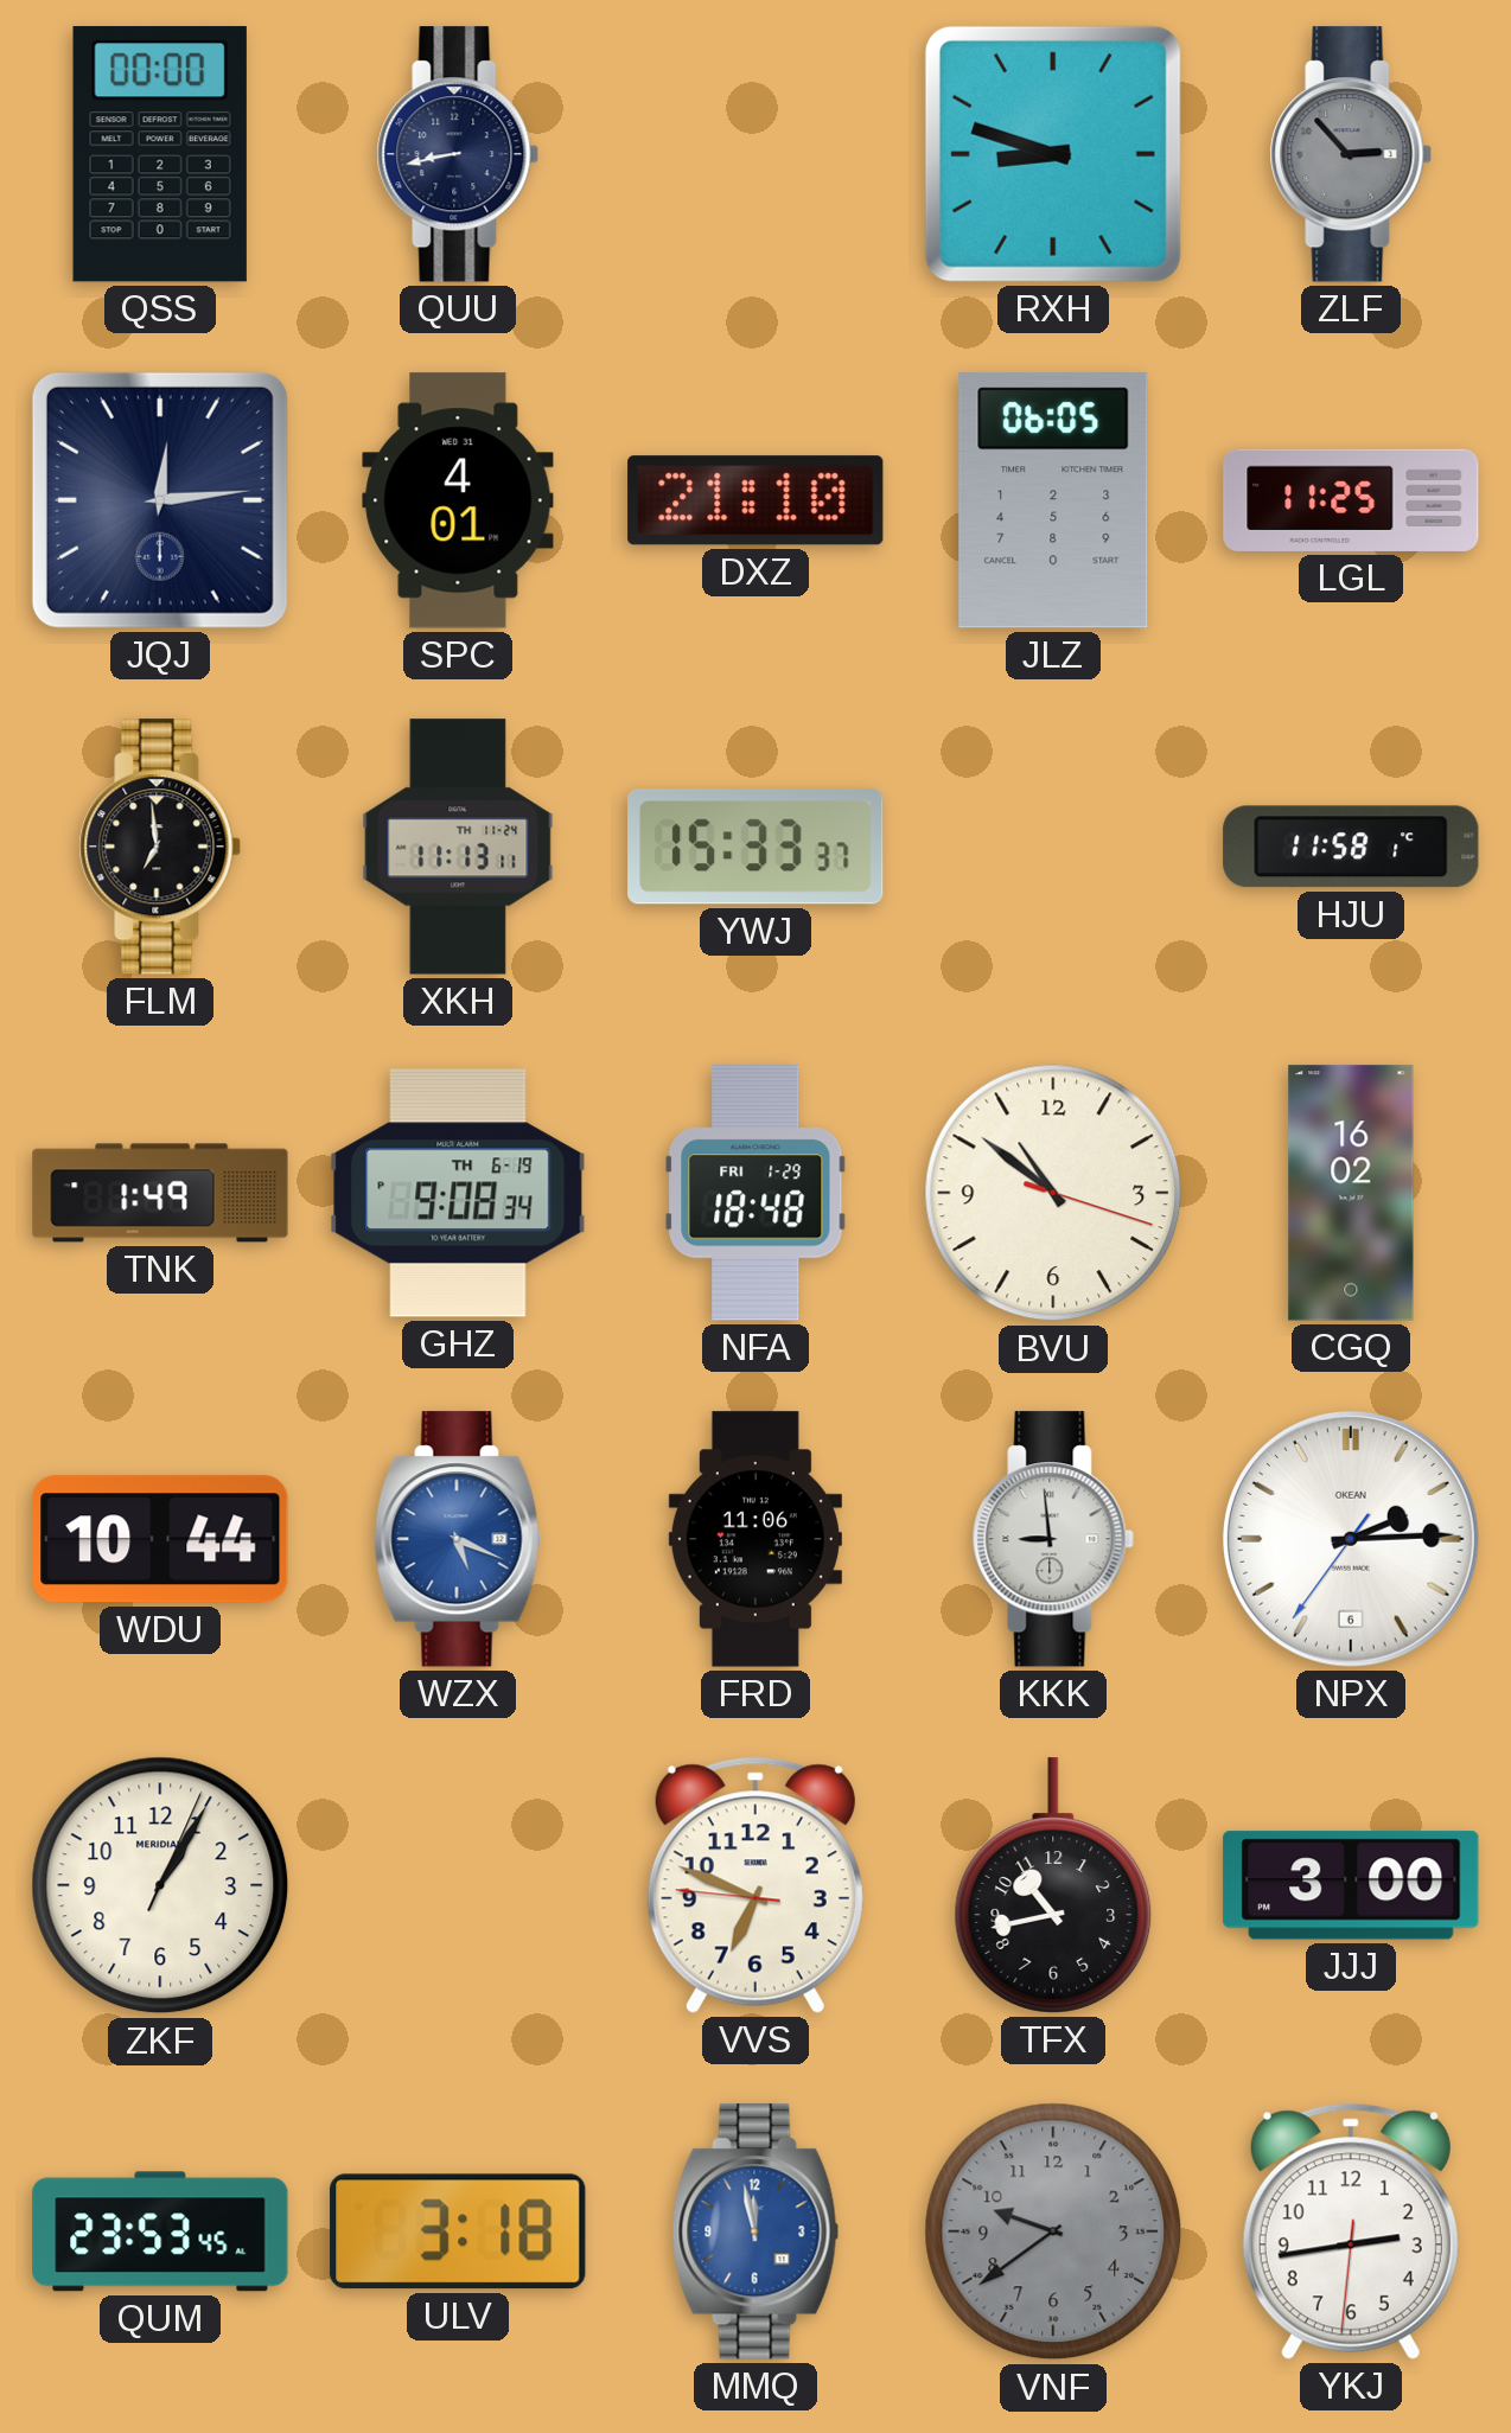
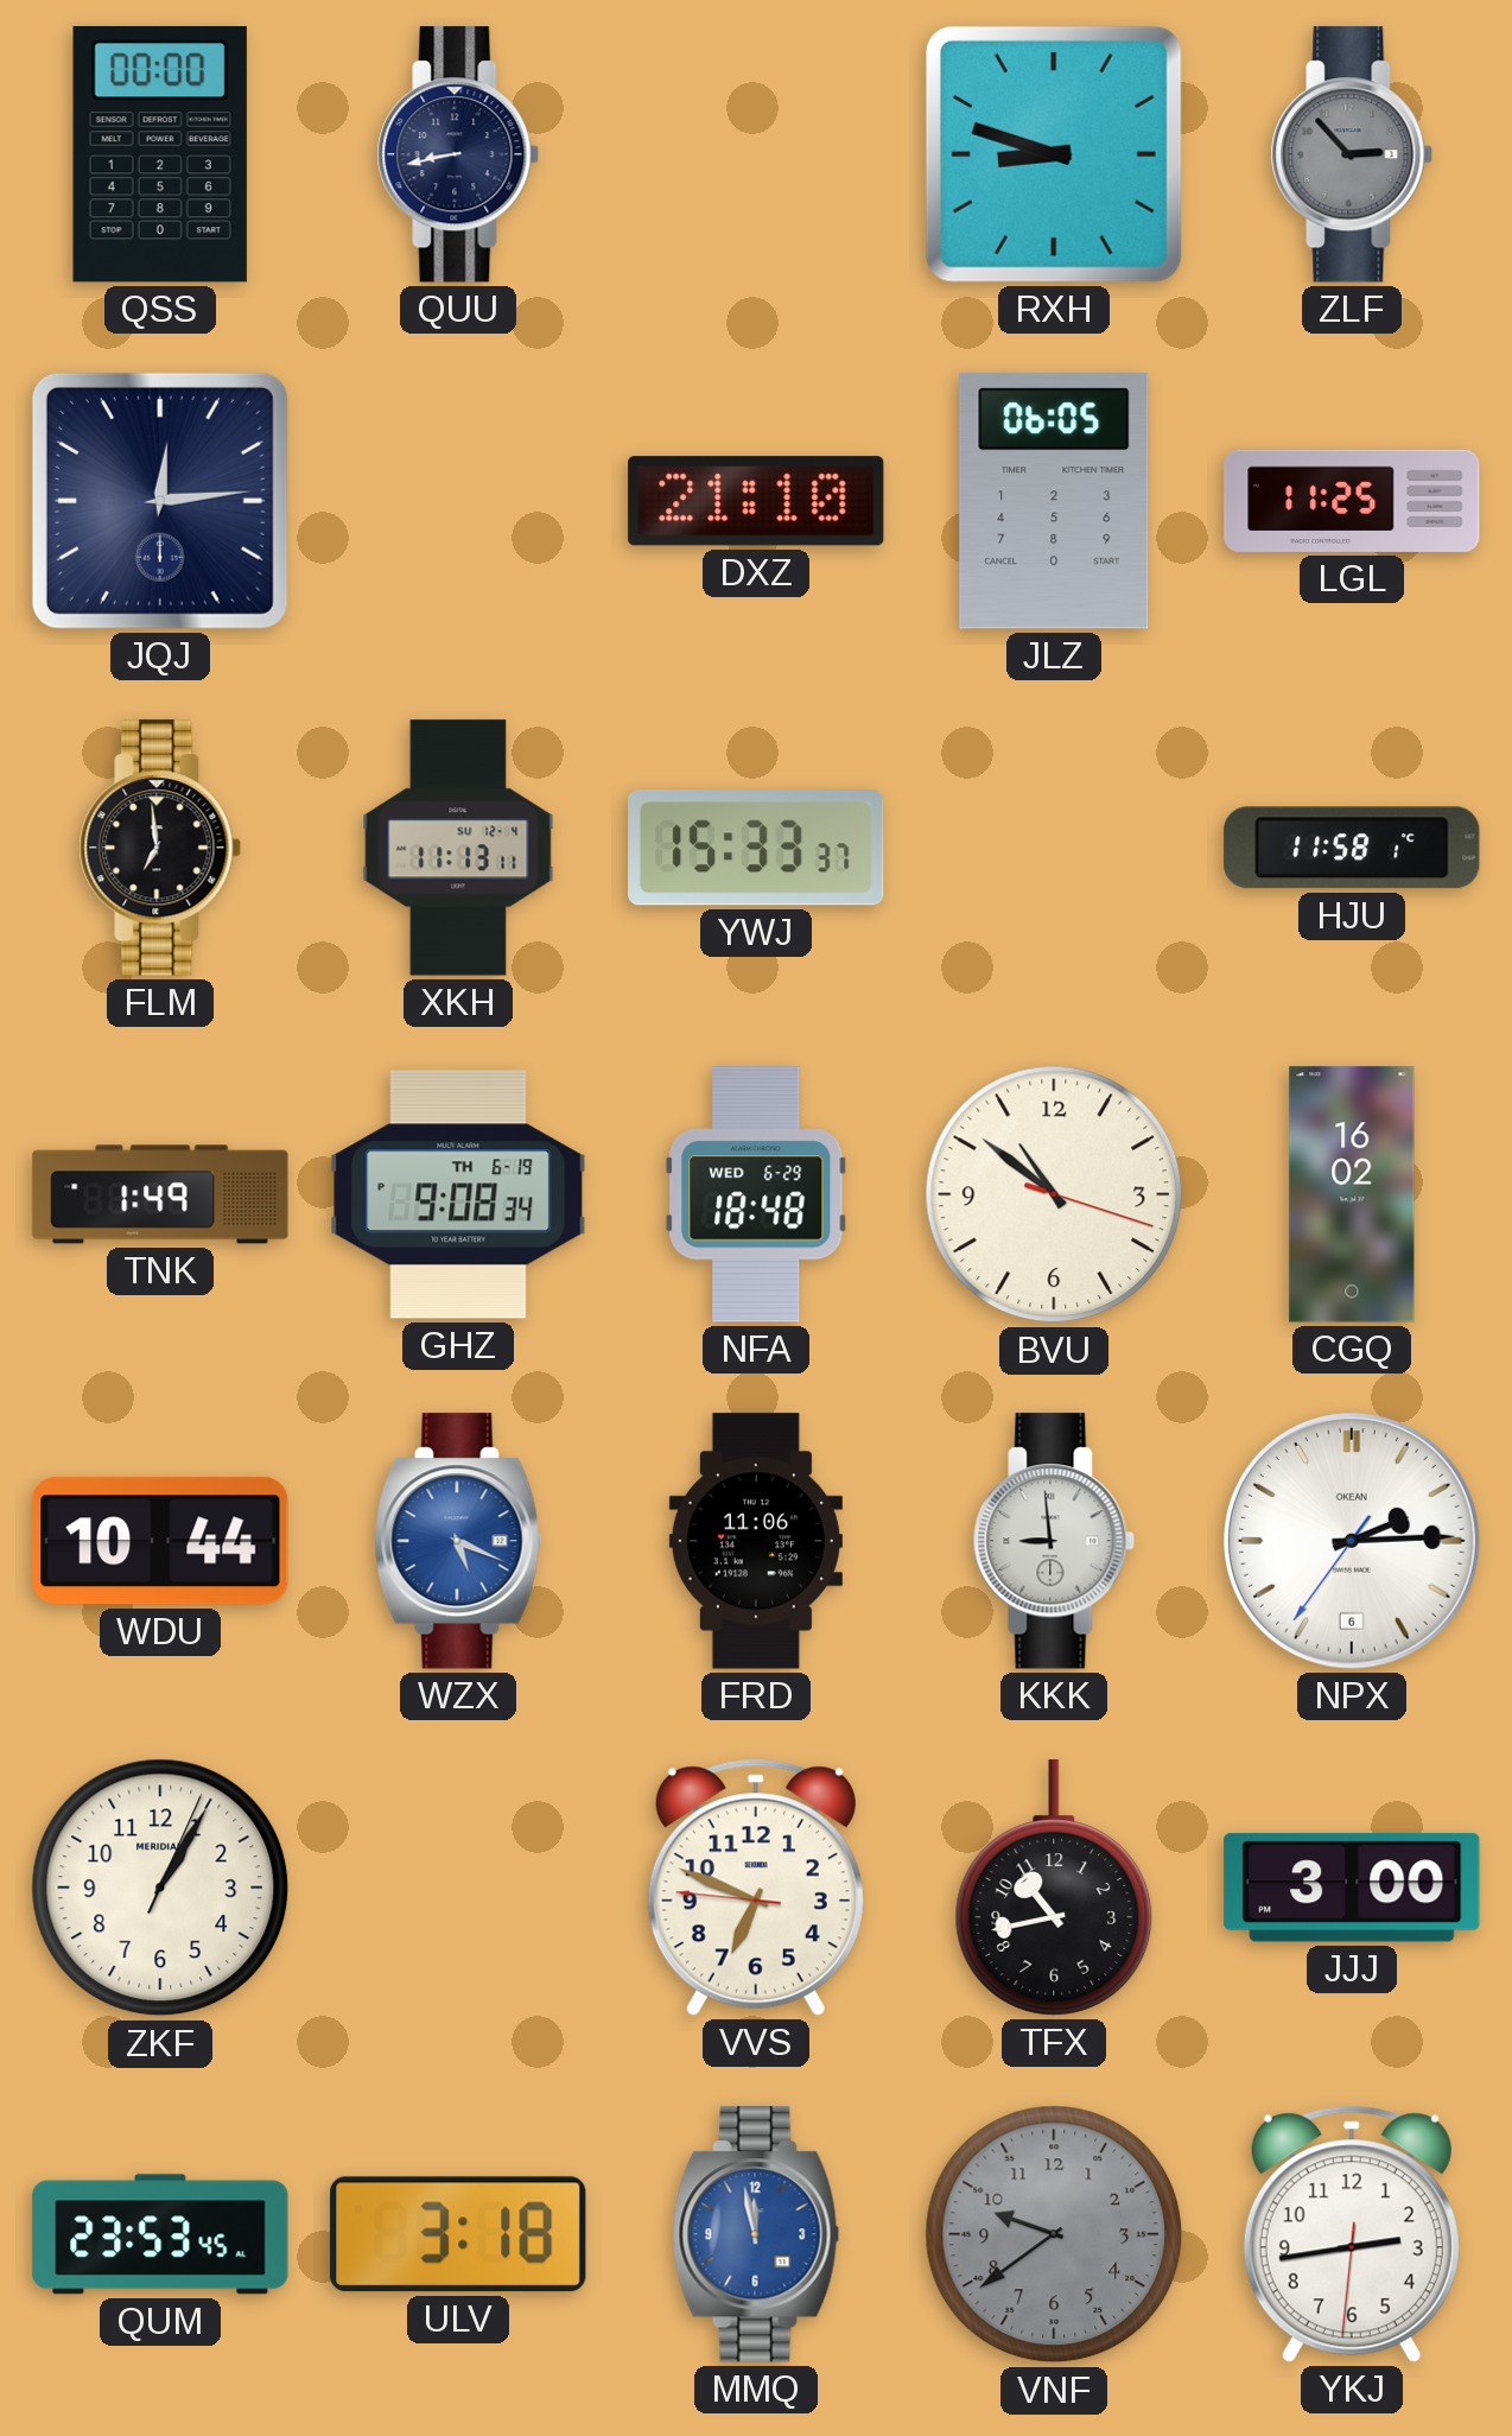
SPC: 4:01 -> none
XKH date: TH 11-24 -> SU 12-4
NFA date: FRI 1-29 -> WED 6-29
